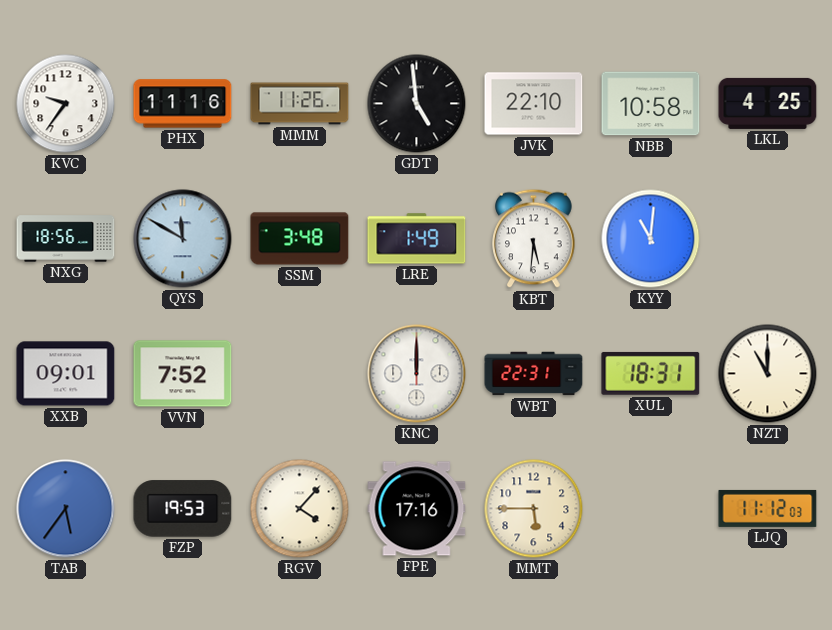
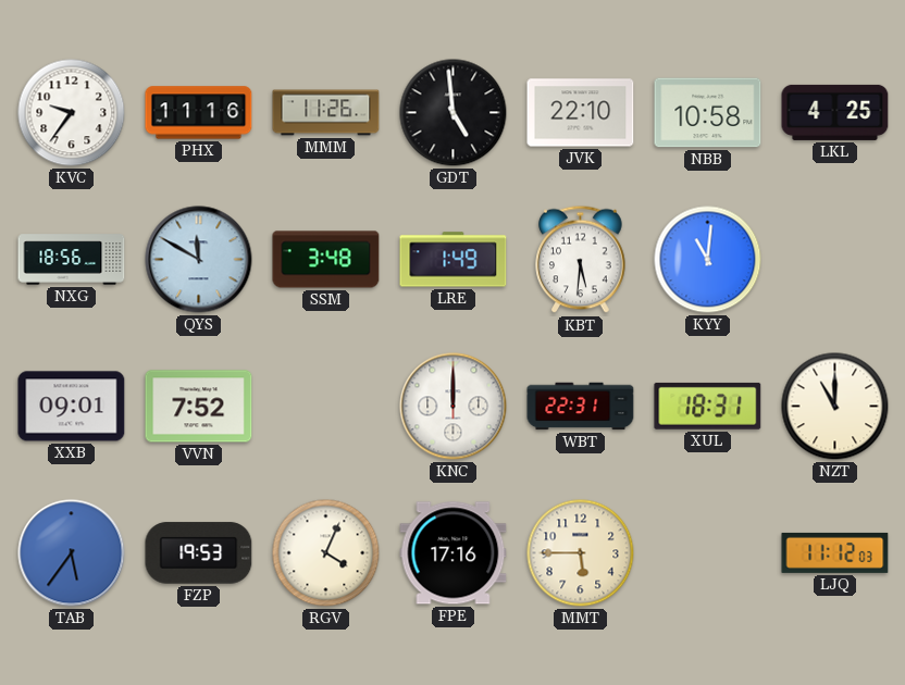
RGV: 4:07 -> 4:04
